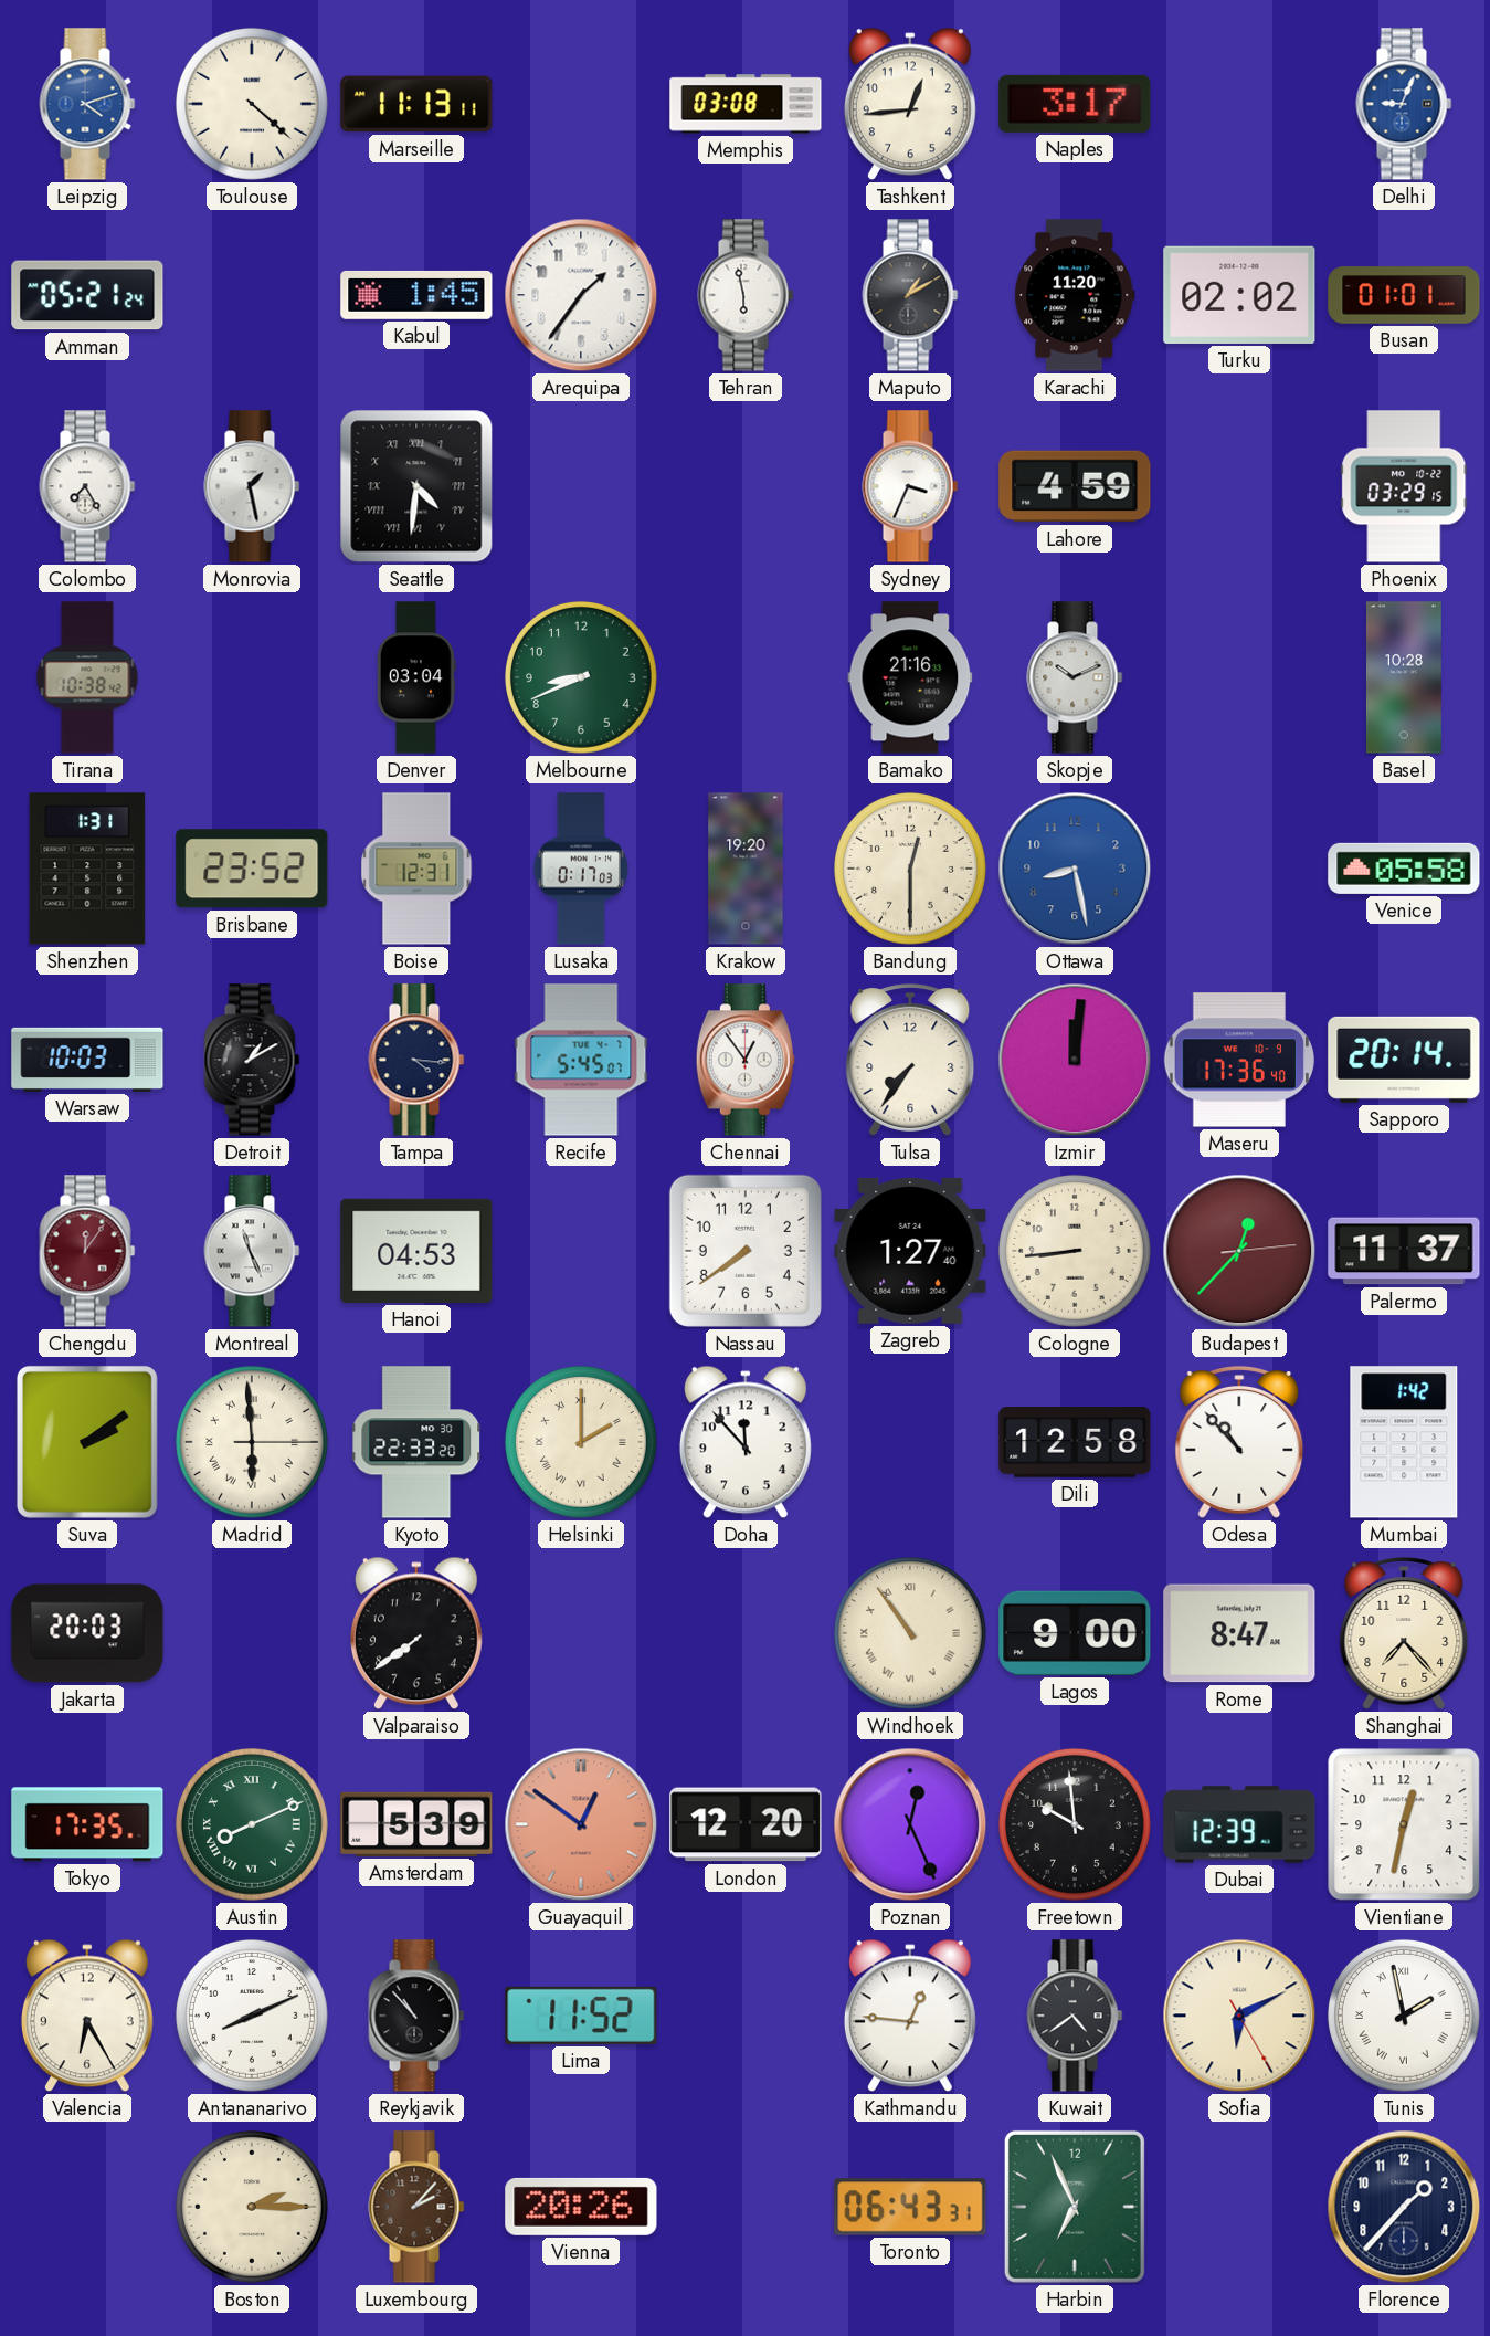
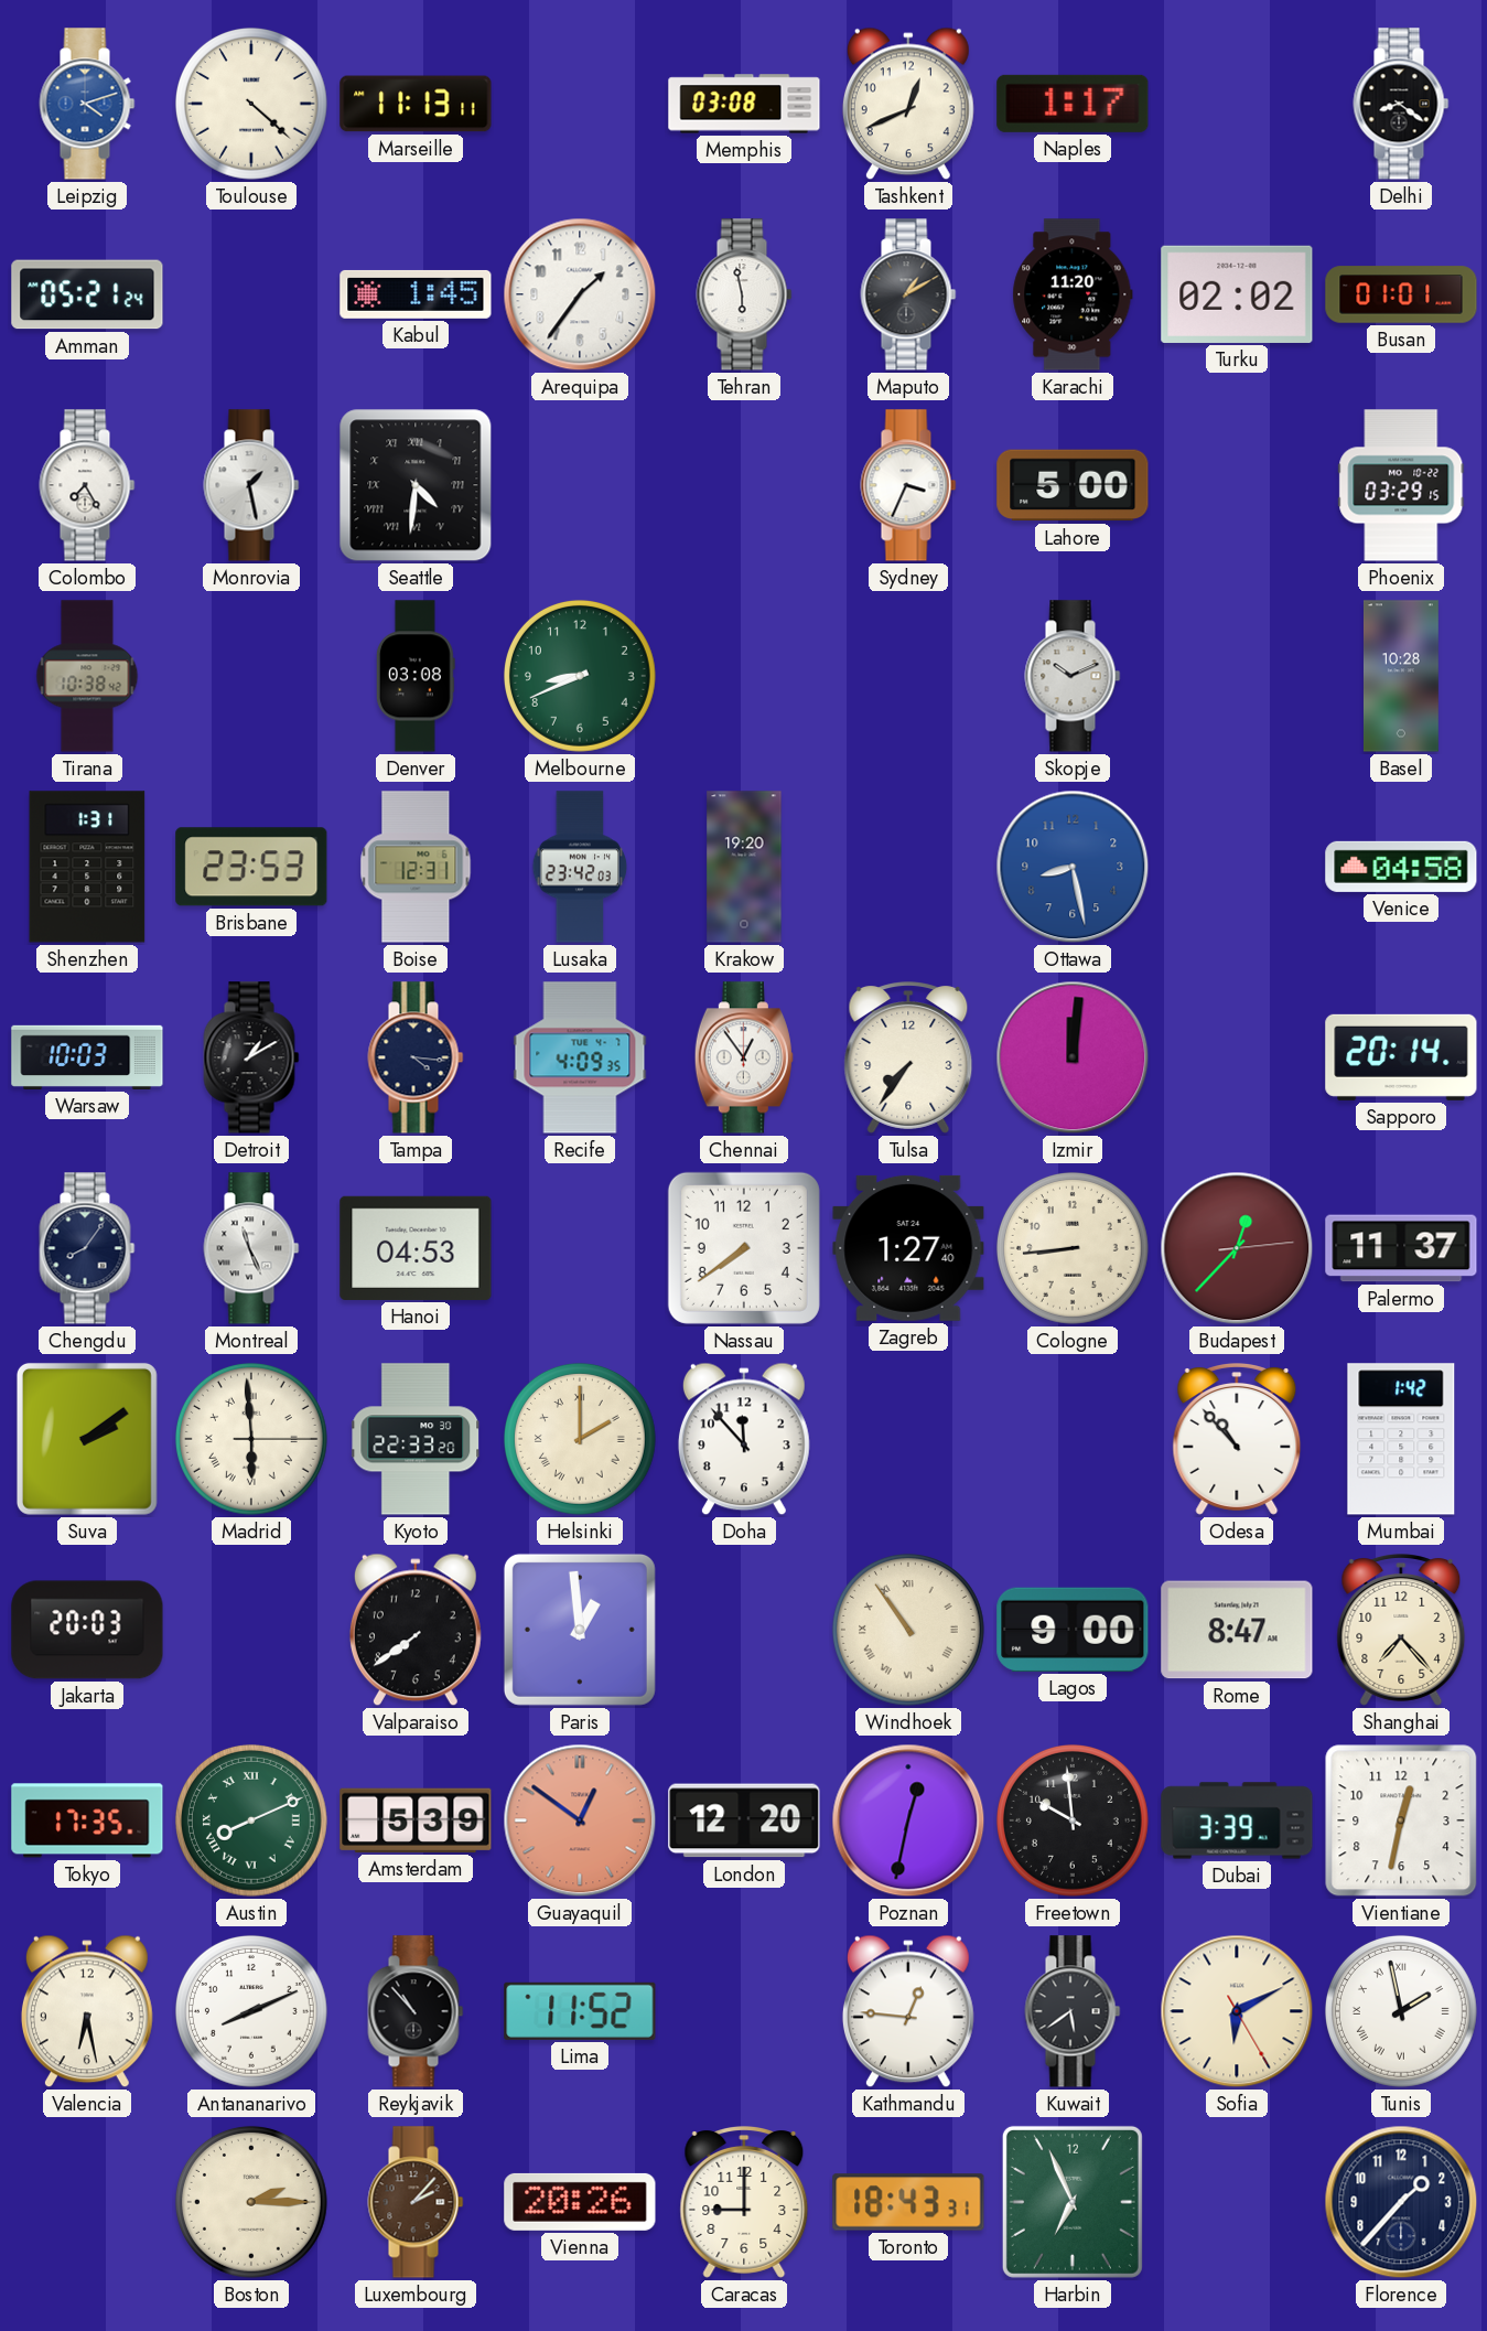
Tashkent: 12:44 -> 12:41
Naples: 3:17 -> 1:17
Delhi: 9:04 -> 8:21
Delhi dial: blue -> black
Lahore: 4:59 -> 5:00
Denver: 03:04 -> 03:08
Bamako: 21:16 -> none
Brisbane: 23:52 -> 23:53
Lusaka: 0:17 -> 23:42
Bandung: 12:30 -> none
Venice: 05:58 -> 04:58
Recife: 5:45 -> 4:09
Maseru: 17:36 -> none
Chengdu: 12:06 -> 8:06
Chengdu dial: burgundy -> navy
Dili: 12:58 -> none
Paris: none -> 12:59
Poznan: 12:26 -> 12:32
Dubai: 12:39 -> 3:39
Valencia: 6:25 -> 6:28
Kuwait: 4:39 -> 5:39
Caracas: none -> 9:00
Toronto: 06:43 -> 18:43
